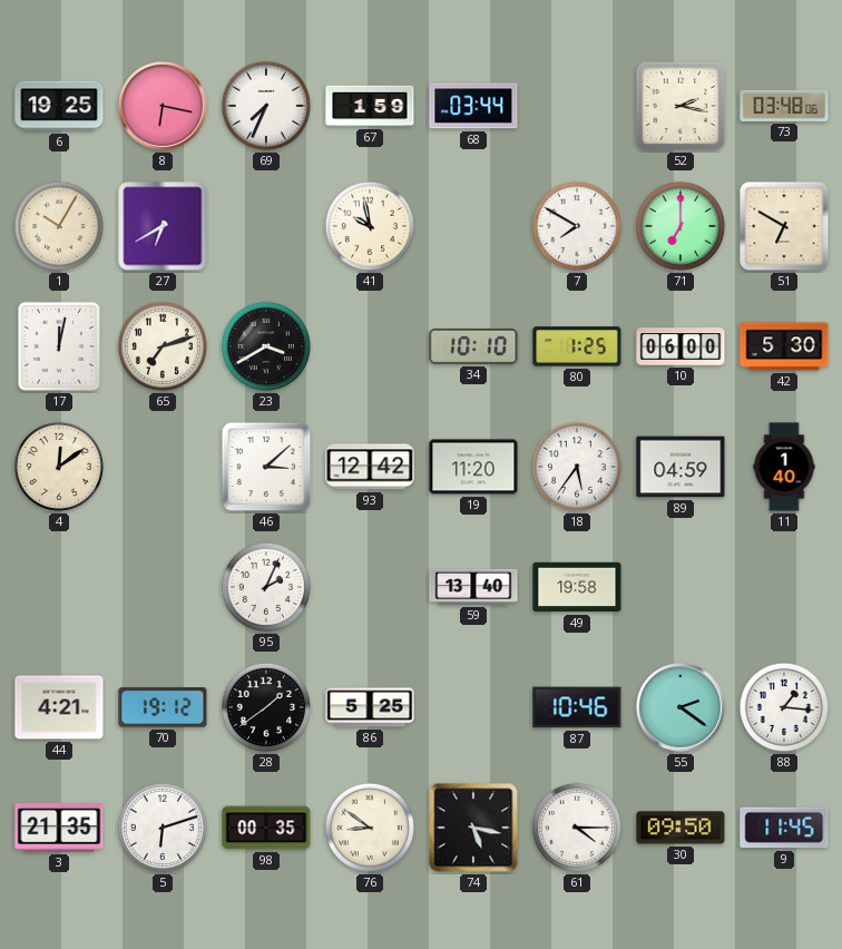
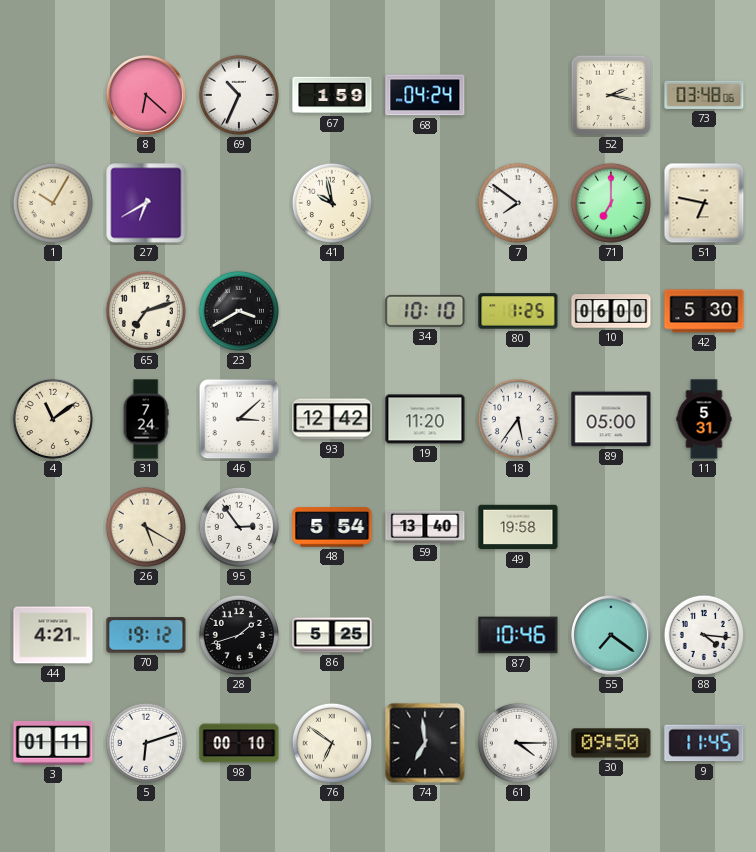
6: 19:25 -> none
8: 6:17 -> 6:22
69: 7:34 -> 10:34
68: 03:44 -> 04:24
7: 7:50 -> 7:51
51: 6:50 -> 6:47
17: 12:02 -> none
4: 12:09 -> 11:09
31: none -> 7:24
89: 04:59 -> 05:00
11: 1:40 -> 5:31
26: none -> 5:20
95: 2:04 -> 2:54
48: none -> 5:54
28: 1:39 -> 1:42
55: 2:21 -> 7:21
88: 1:16 -> 4:16
3: 21:35 -> 01:11
98: 00:35 -> 00:10
76: 8:51 -> 6:51
74: 5:17 -> 6:59
